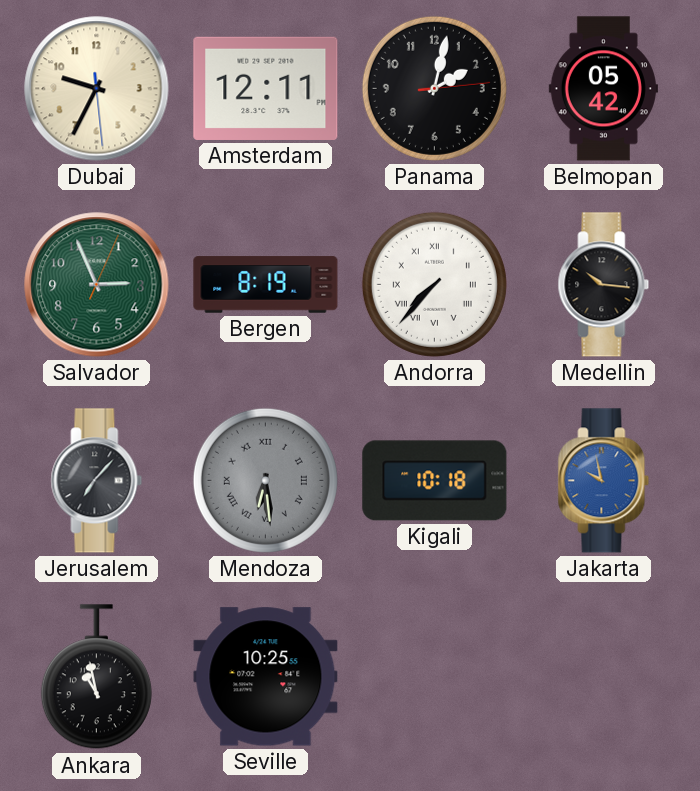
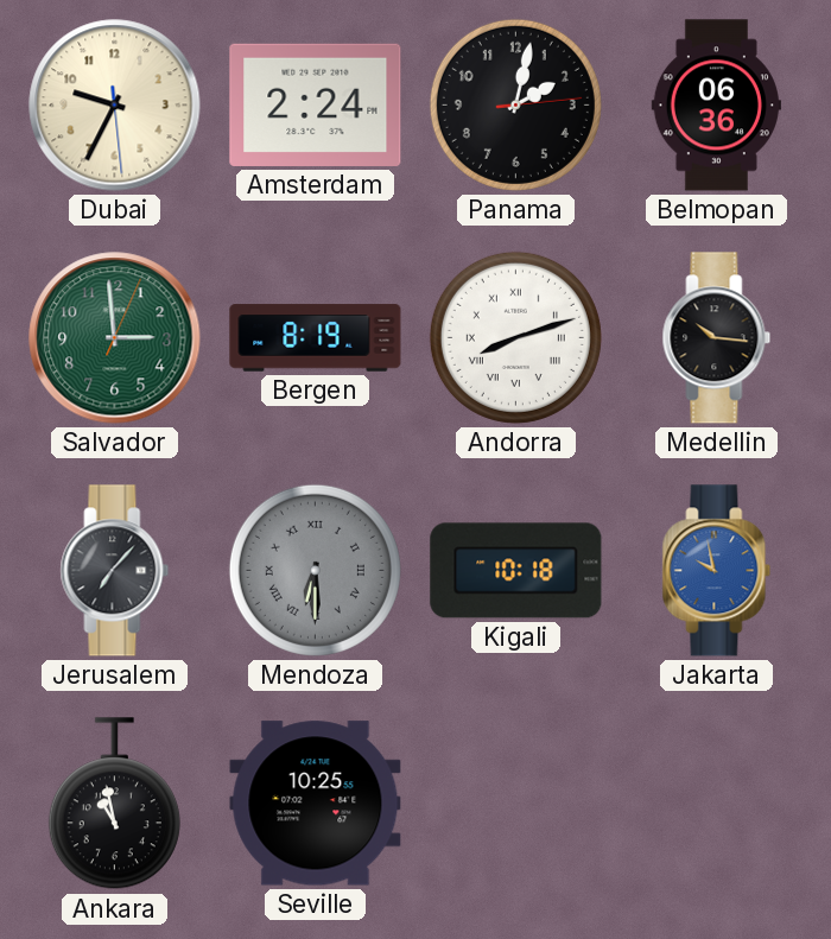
Amsterdam: 12:11 -> 2:24
Belmopan: 05:42 -> 06:36
Salvador: 2:56 -> 2:59
Andorra: 7:37 -> 8:12
Mendoza: 6:29 -> 6:30
